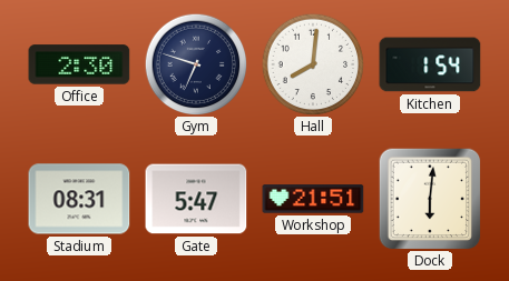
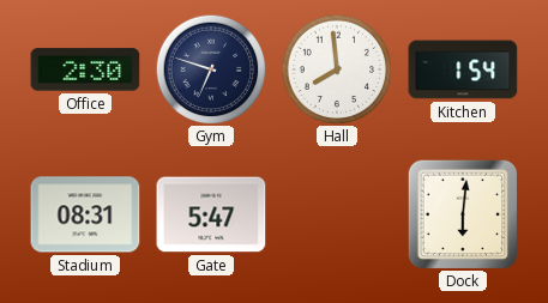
Hall: 8:01 -> 7:59
Workshop: 21:51 -> none
